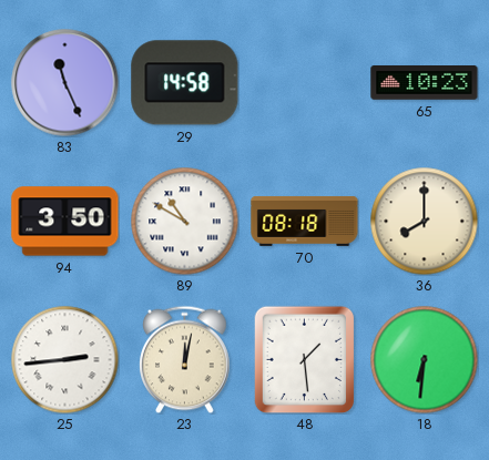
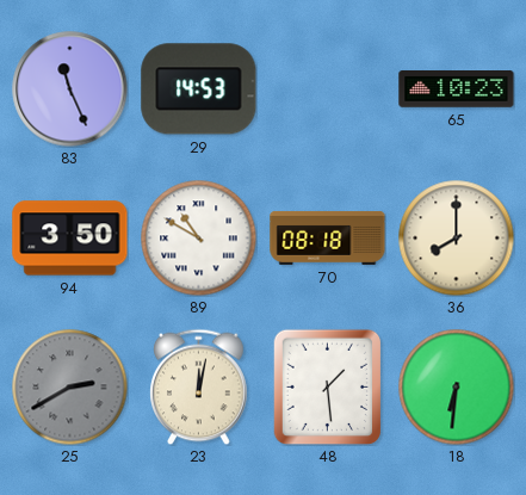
29: 14:58 -> 14:53
25: 2:44 -> 2:40
25 dial: white -> grey
